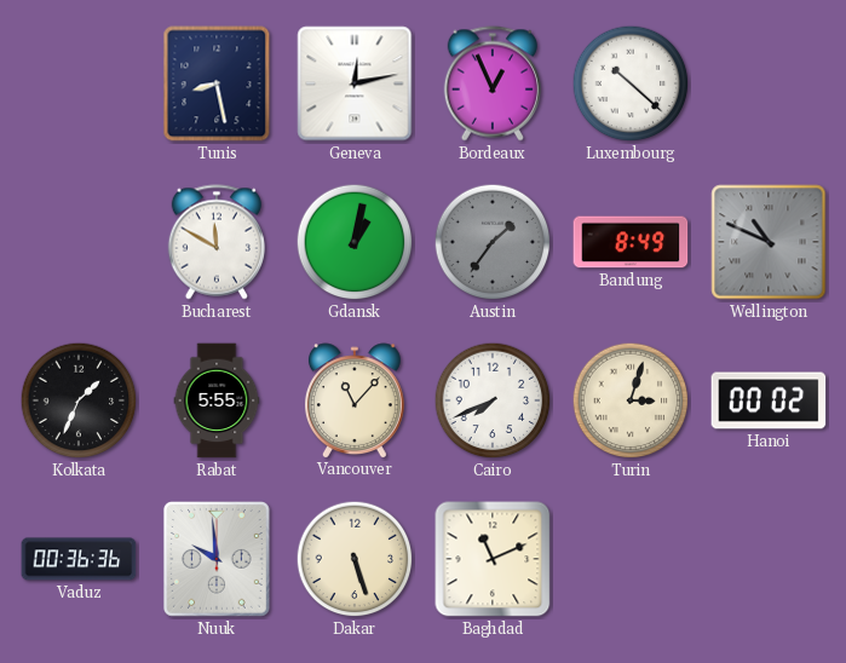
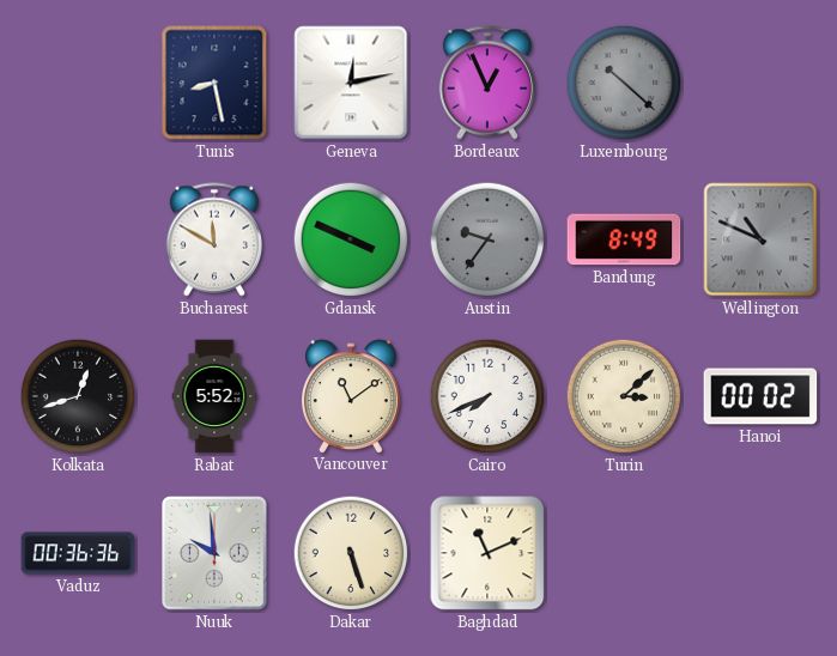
Luxembourg dial: white -> grey
Gdansk: 1:02 -> 3:49
Austin: 1:36 -> 9:36
Kolkata: 1:34 -> 12:42
Rabat: 5:55 -> 5:52
Vancouver: 11:07 -> 11:09
Turin: 3:03 -> 3:08
